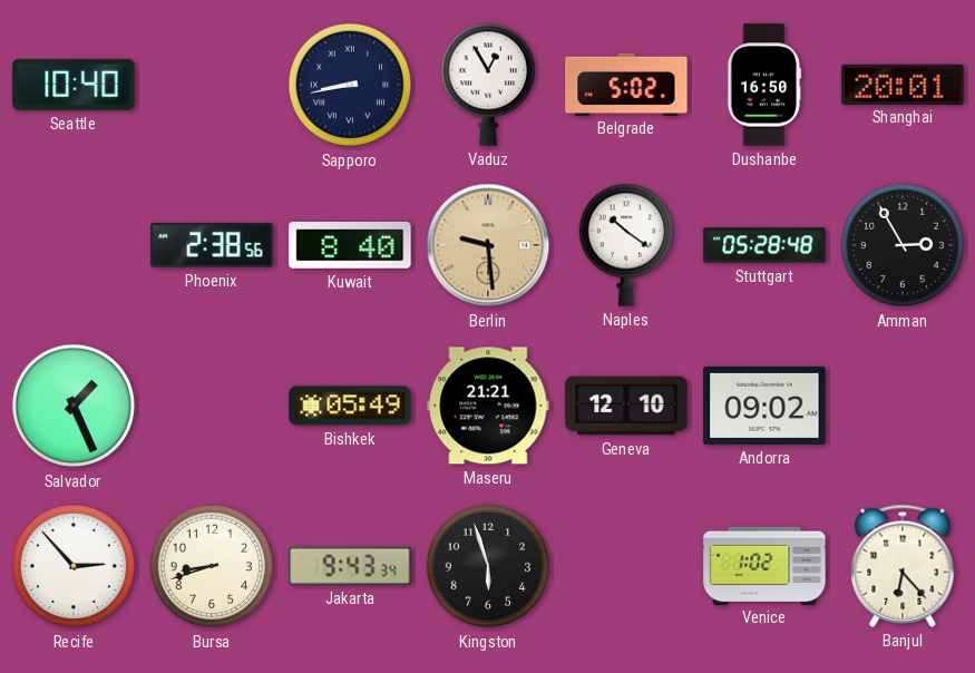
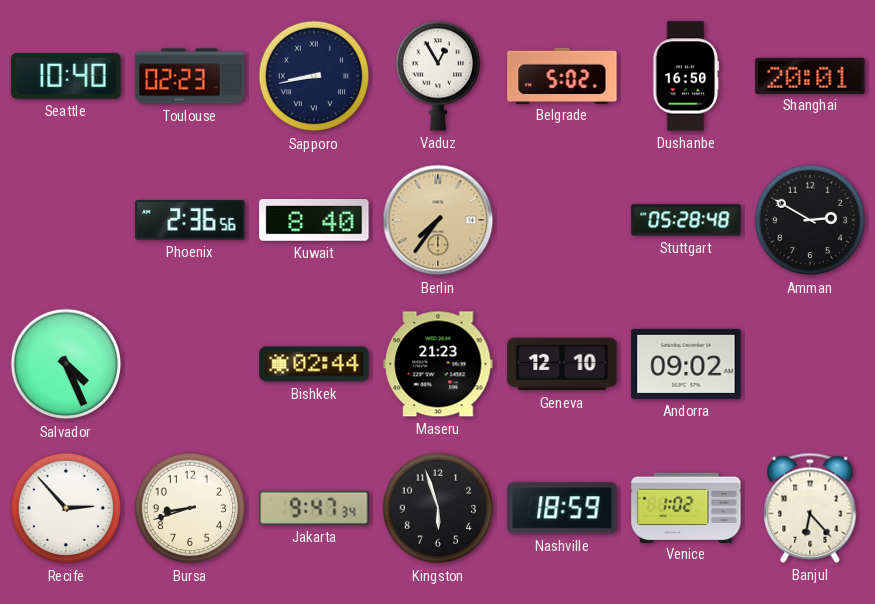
Toulouse: none -> 02:23
Phoenix: 2:38 -> 2:36
Berlin: 9:29 -> 7:36
Naples: 10:21 -> none
Amman: 2:55 -> 2:50
Salvador: 1:26 -> 4:26
Bishkek: 05:49 -> 02:44
Maseru: 21:21 -> 21:23
Jakarta: 9:43 -> 9:47
Nashville: none -> 18:59
